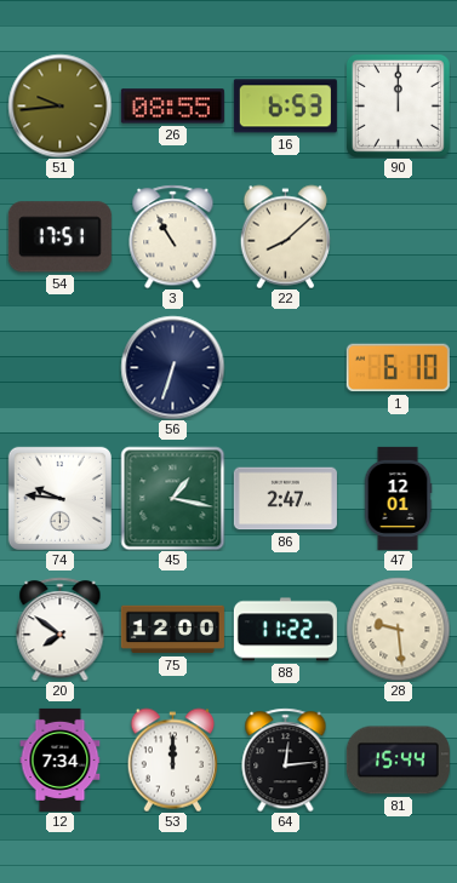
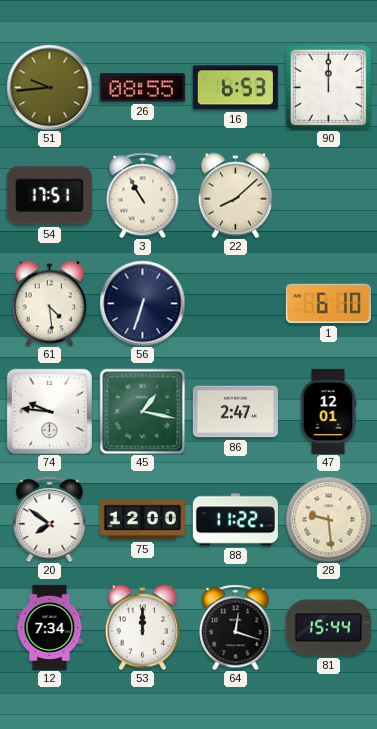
61: none -> 4:29
64: 12:14 -> 12:18
